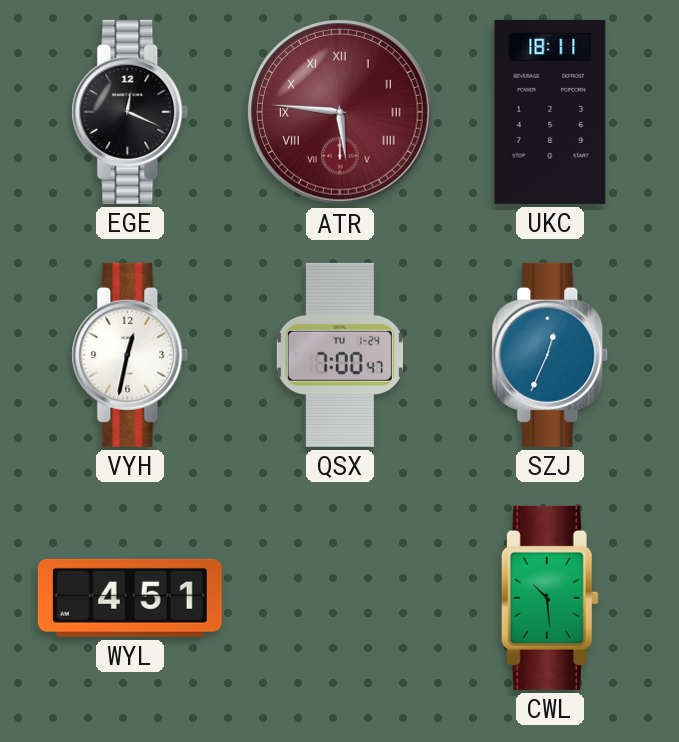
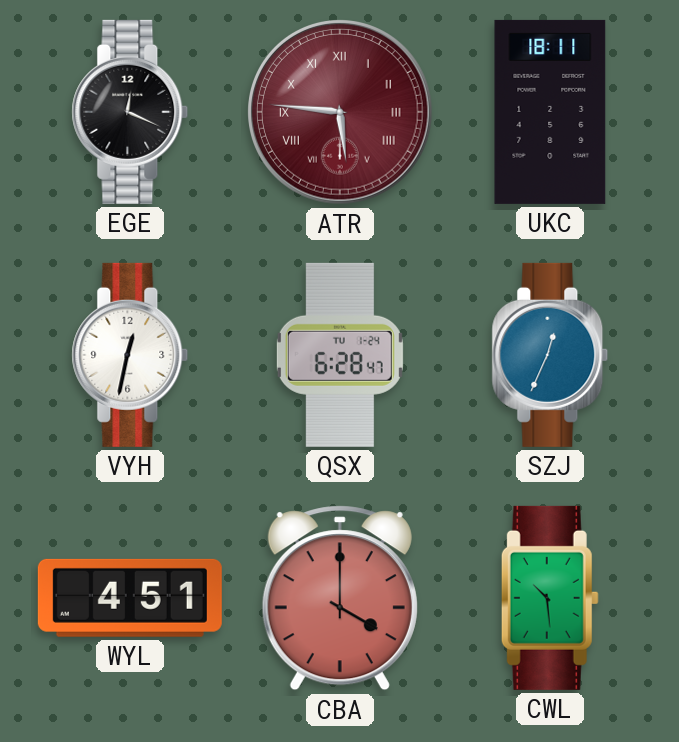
QSX: 7:00 -> 6:28
CBA: none -> 4:00
